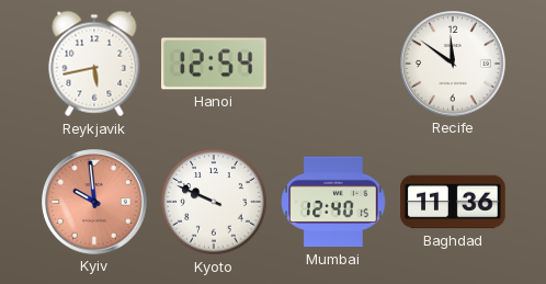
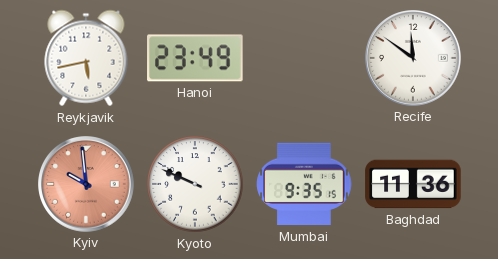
Hanoi: 12:54 -> 23:49
Mumbai: 12:40 -> 9:35
